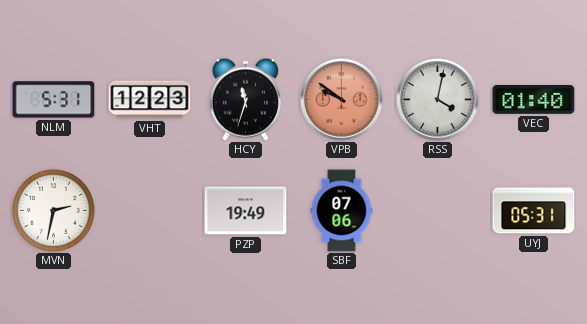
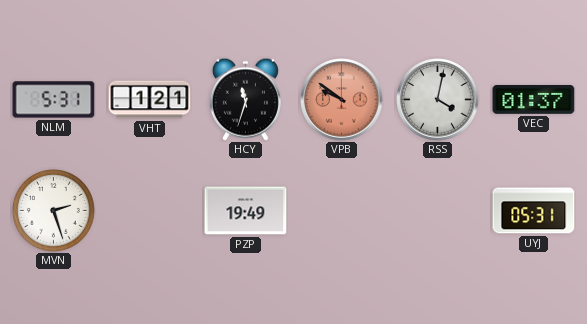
VHT: 12:23 -> 1:21
VEC: 01:40 -> 01:37
MVN: 2:32 -> 2:27
SBF: 07:06 -> none
